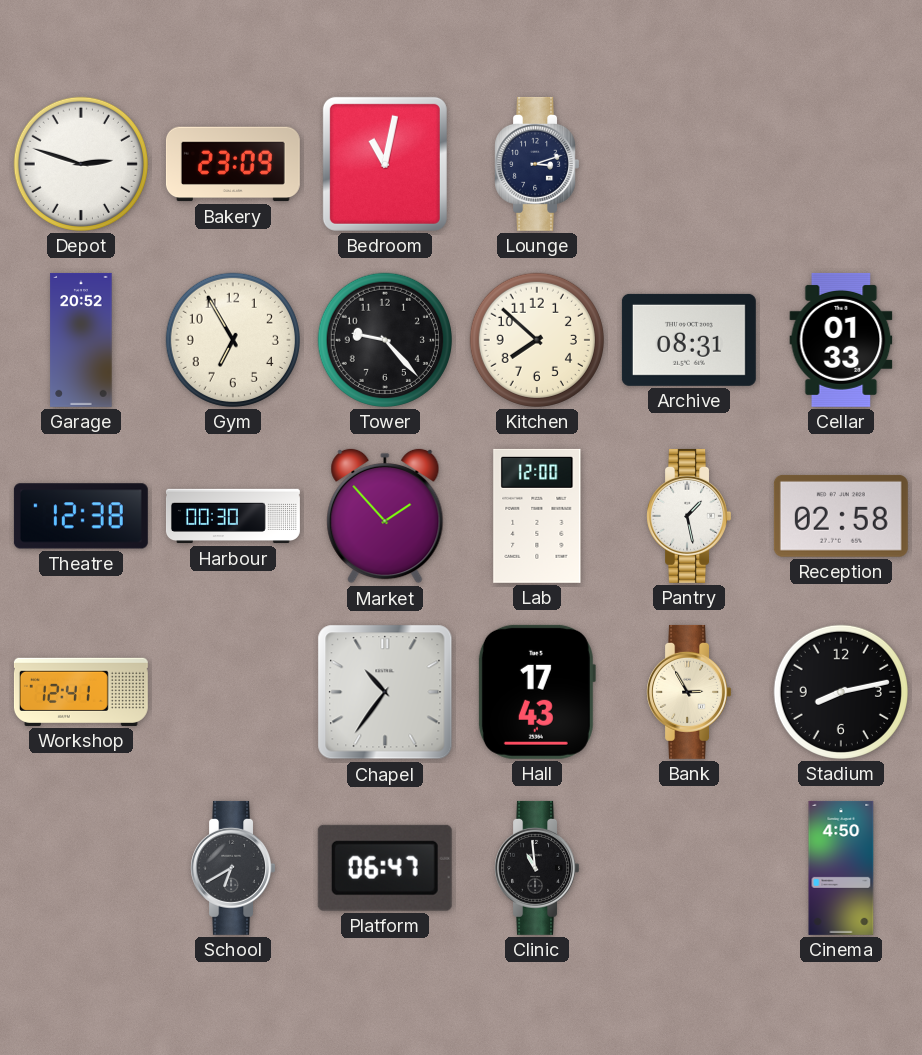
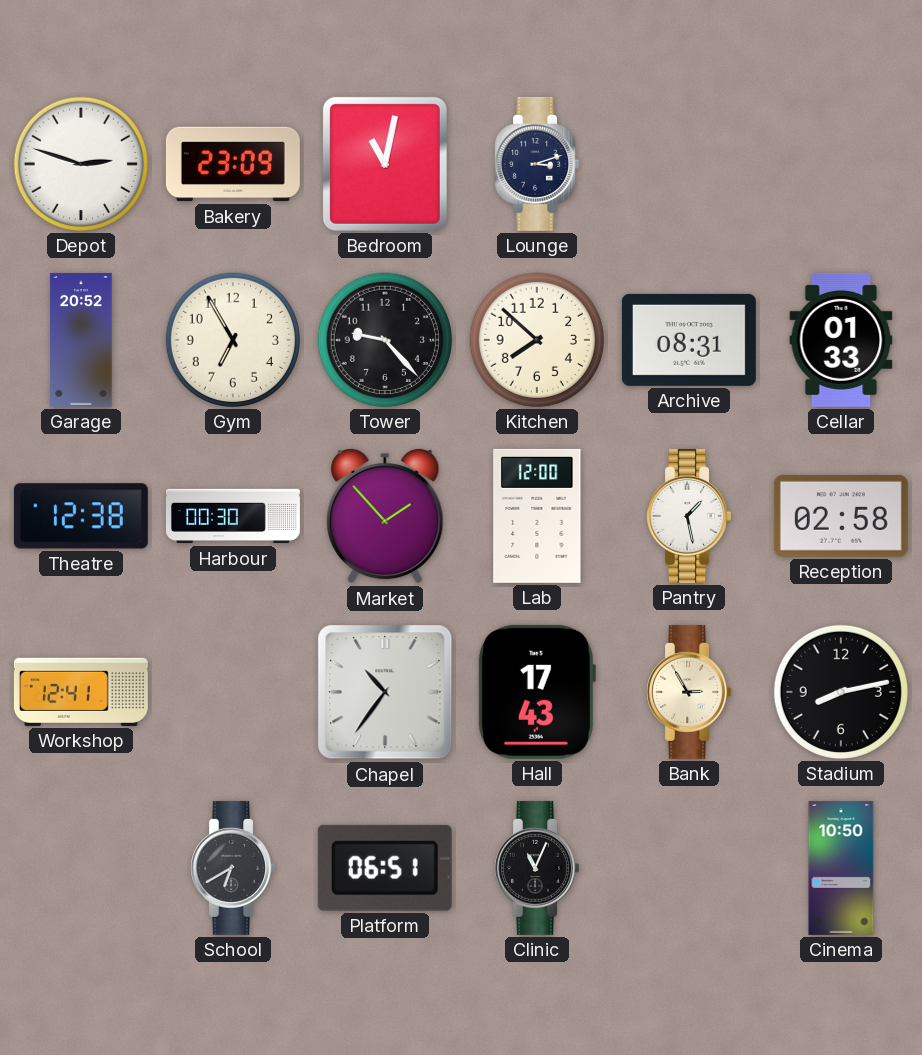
Platform: 06:47 -> 06:51
Clinic: 10:59 -> 11:04
Cinema: 4:50 -> 10:50
